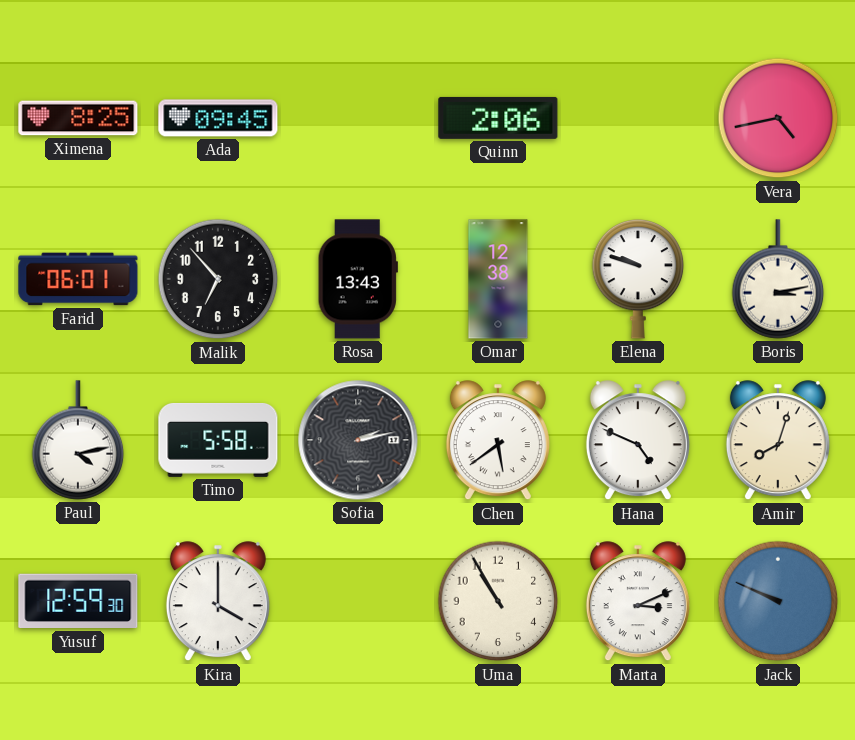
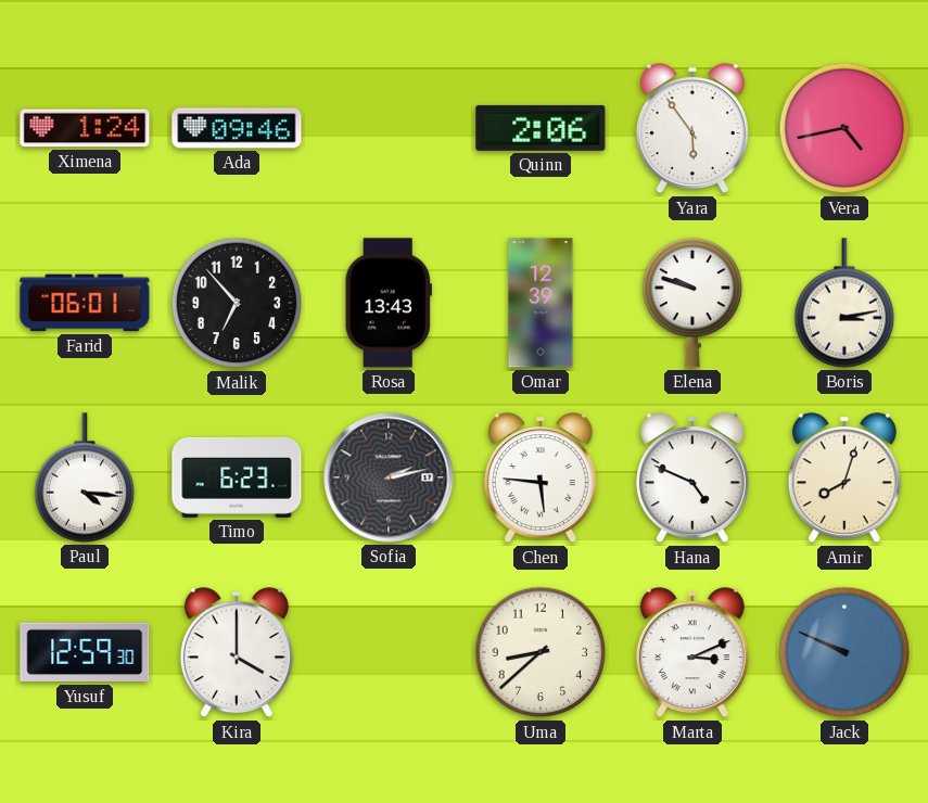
Ximena: 8:25 -> 1:24
Ada: 09:45 -> 09:46
Yara: none -> 5:54
Omar: 12:38 -> 12:39
Paul: 4:13 -> 4:16
Timo: 5:58 -> 6:23
Chen: 5:39 -> 5:46
Uma: 10:55 -> 8:38
